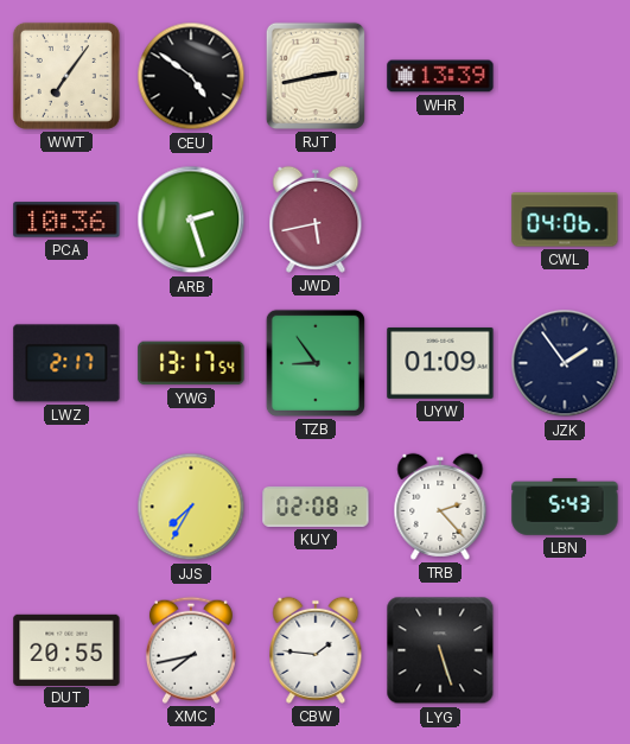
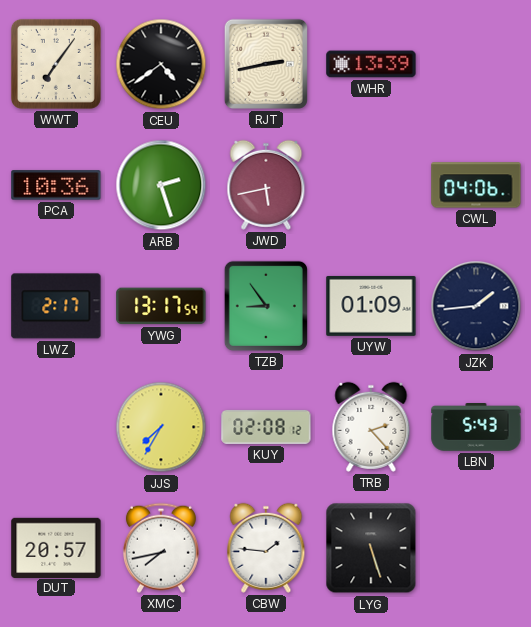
CEU: 4:51 -> 4:39
JZK: 1:54 -> 1:44
DUT: 20:55 -> 20:57
